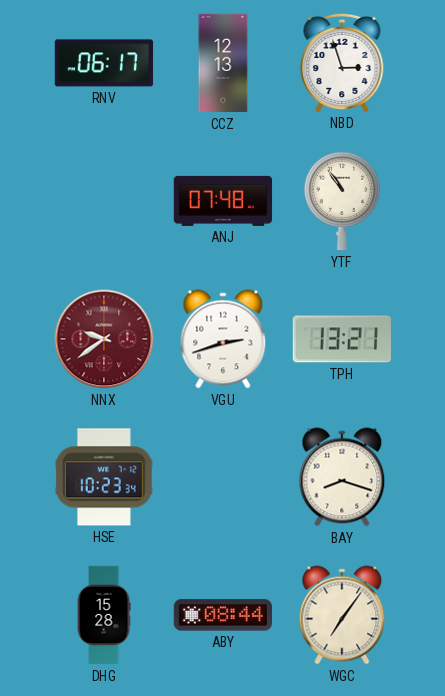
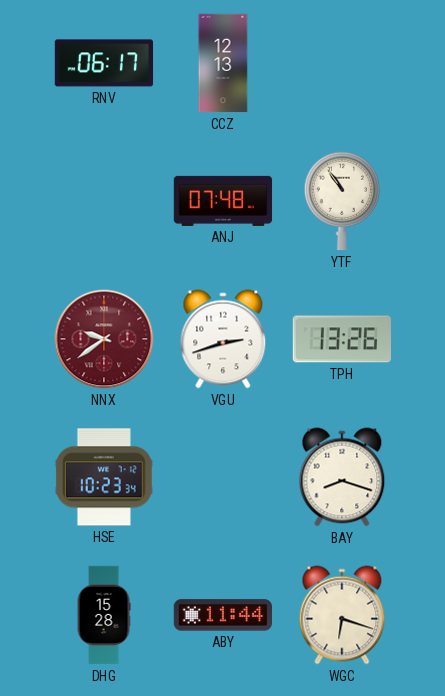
NBD: 2:57 -> none
TPH: 13:21 -> 13:26
ABY: 08:44 -> 11:44
WGC: 7:06 -> 6:18
